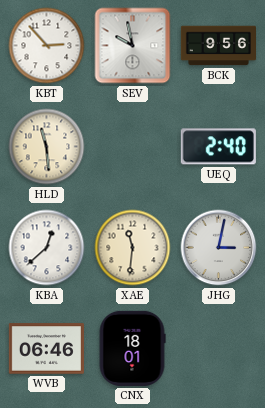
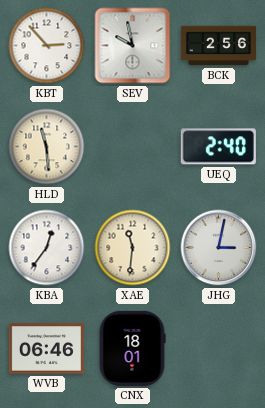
BCK: 9:56 -> 2:56
KBA: 12:38 -> 12:36
